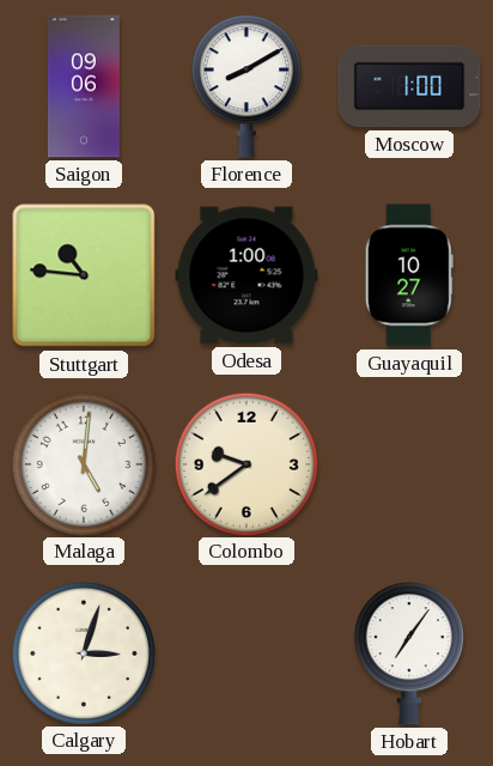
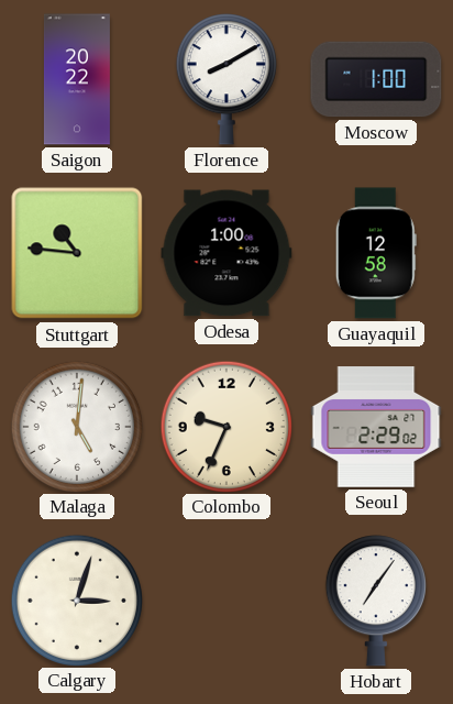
Saigon: 09:06 -> 20:22
Guayaquil: 10:27 -> 12:58
Colombo: 9:39 -> 9:34
Seoul: none -> 2:29
